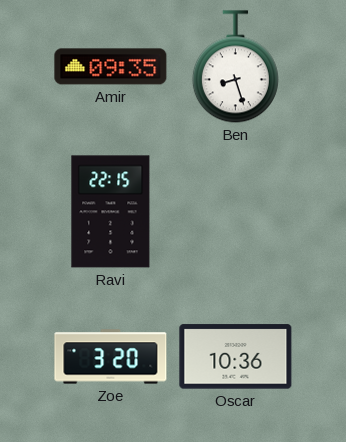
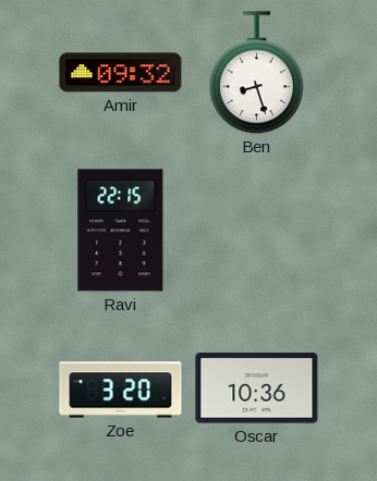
Amir: 09:35 -> 09:32
